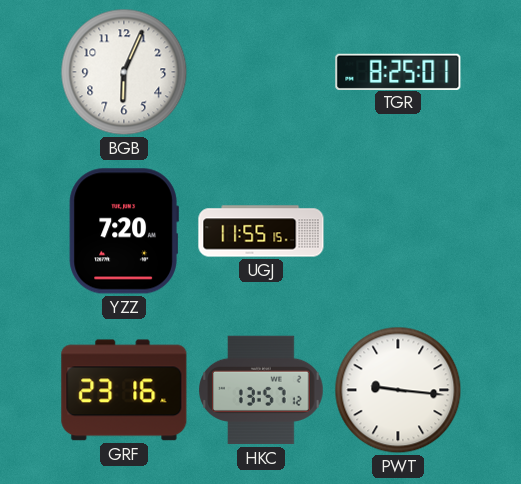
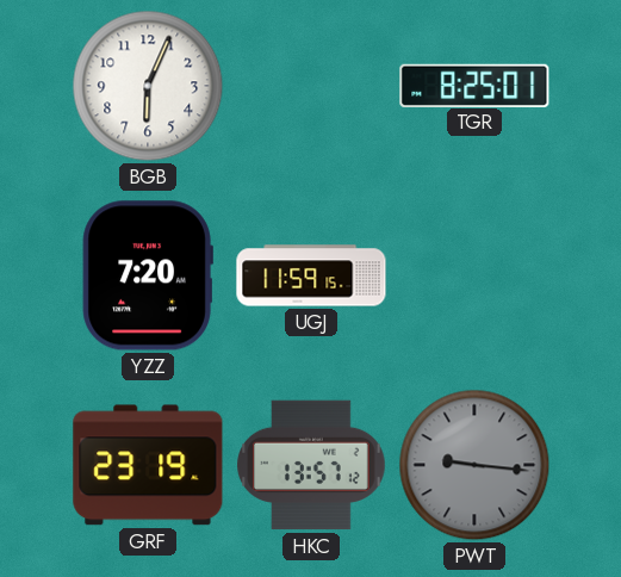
UGJ: 11:55 -> 11:59
GRF: 23:16 -> 23:19
PWT dial: white -> grey
